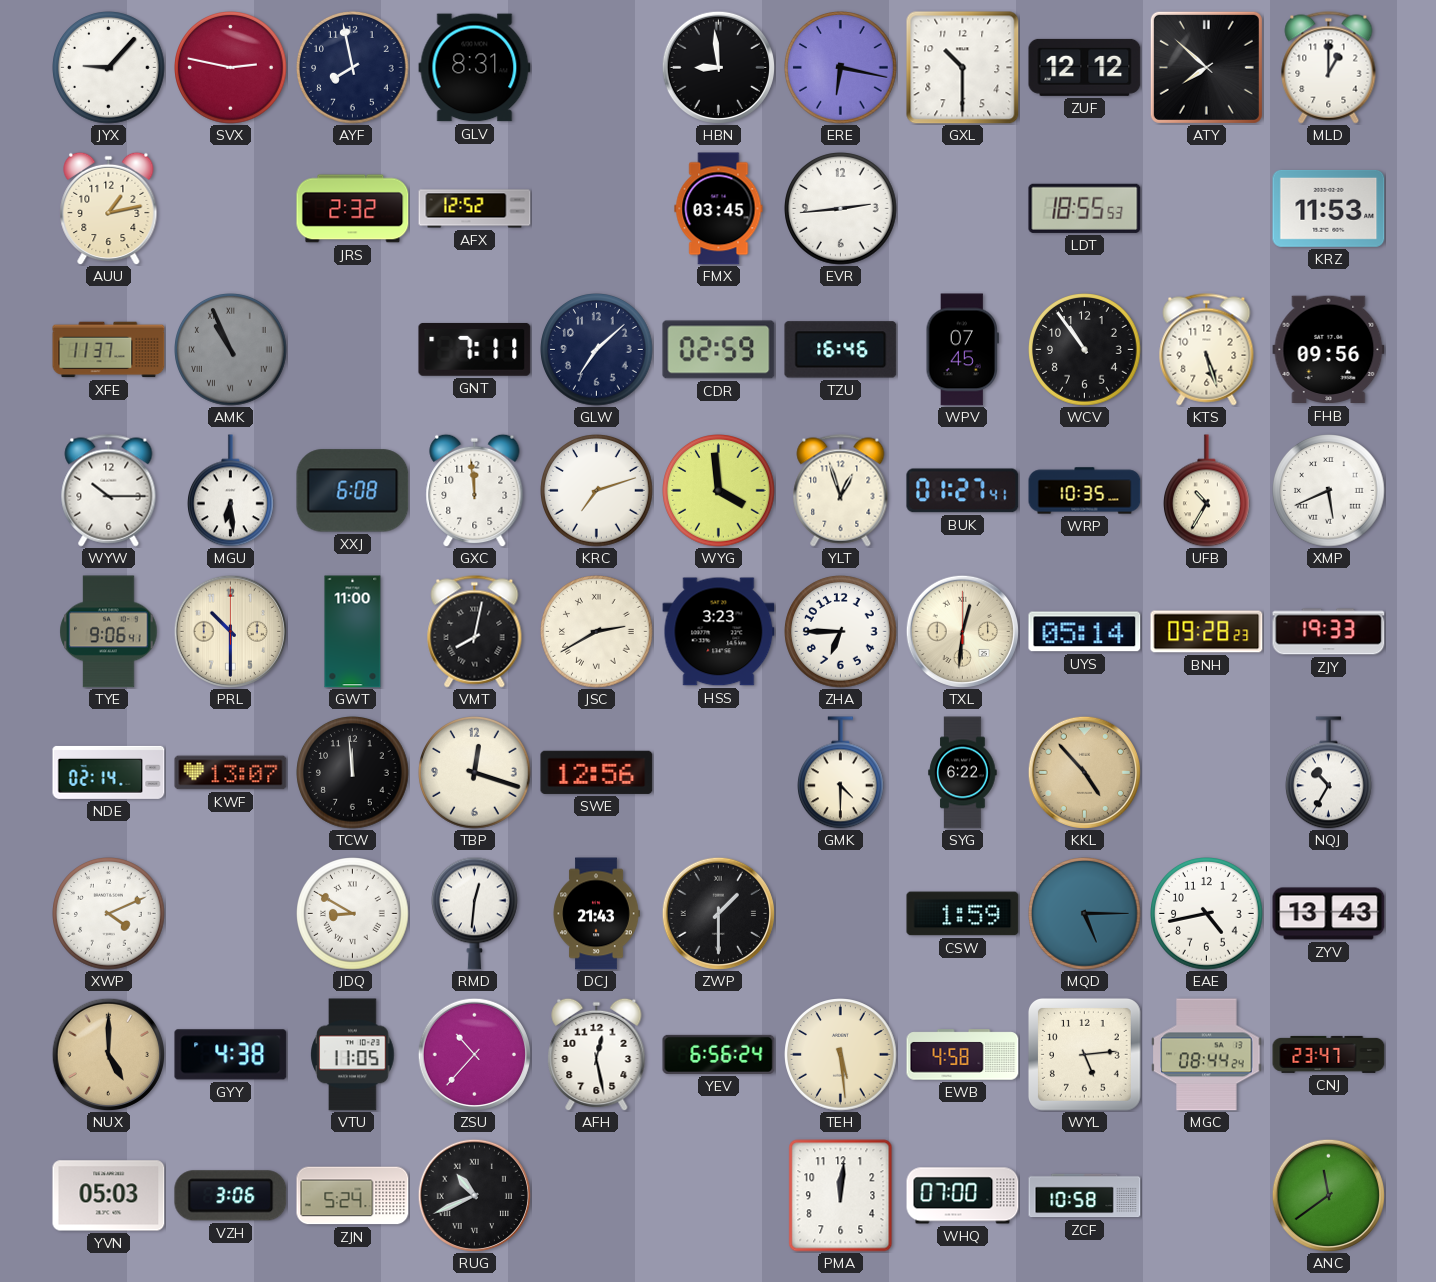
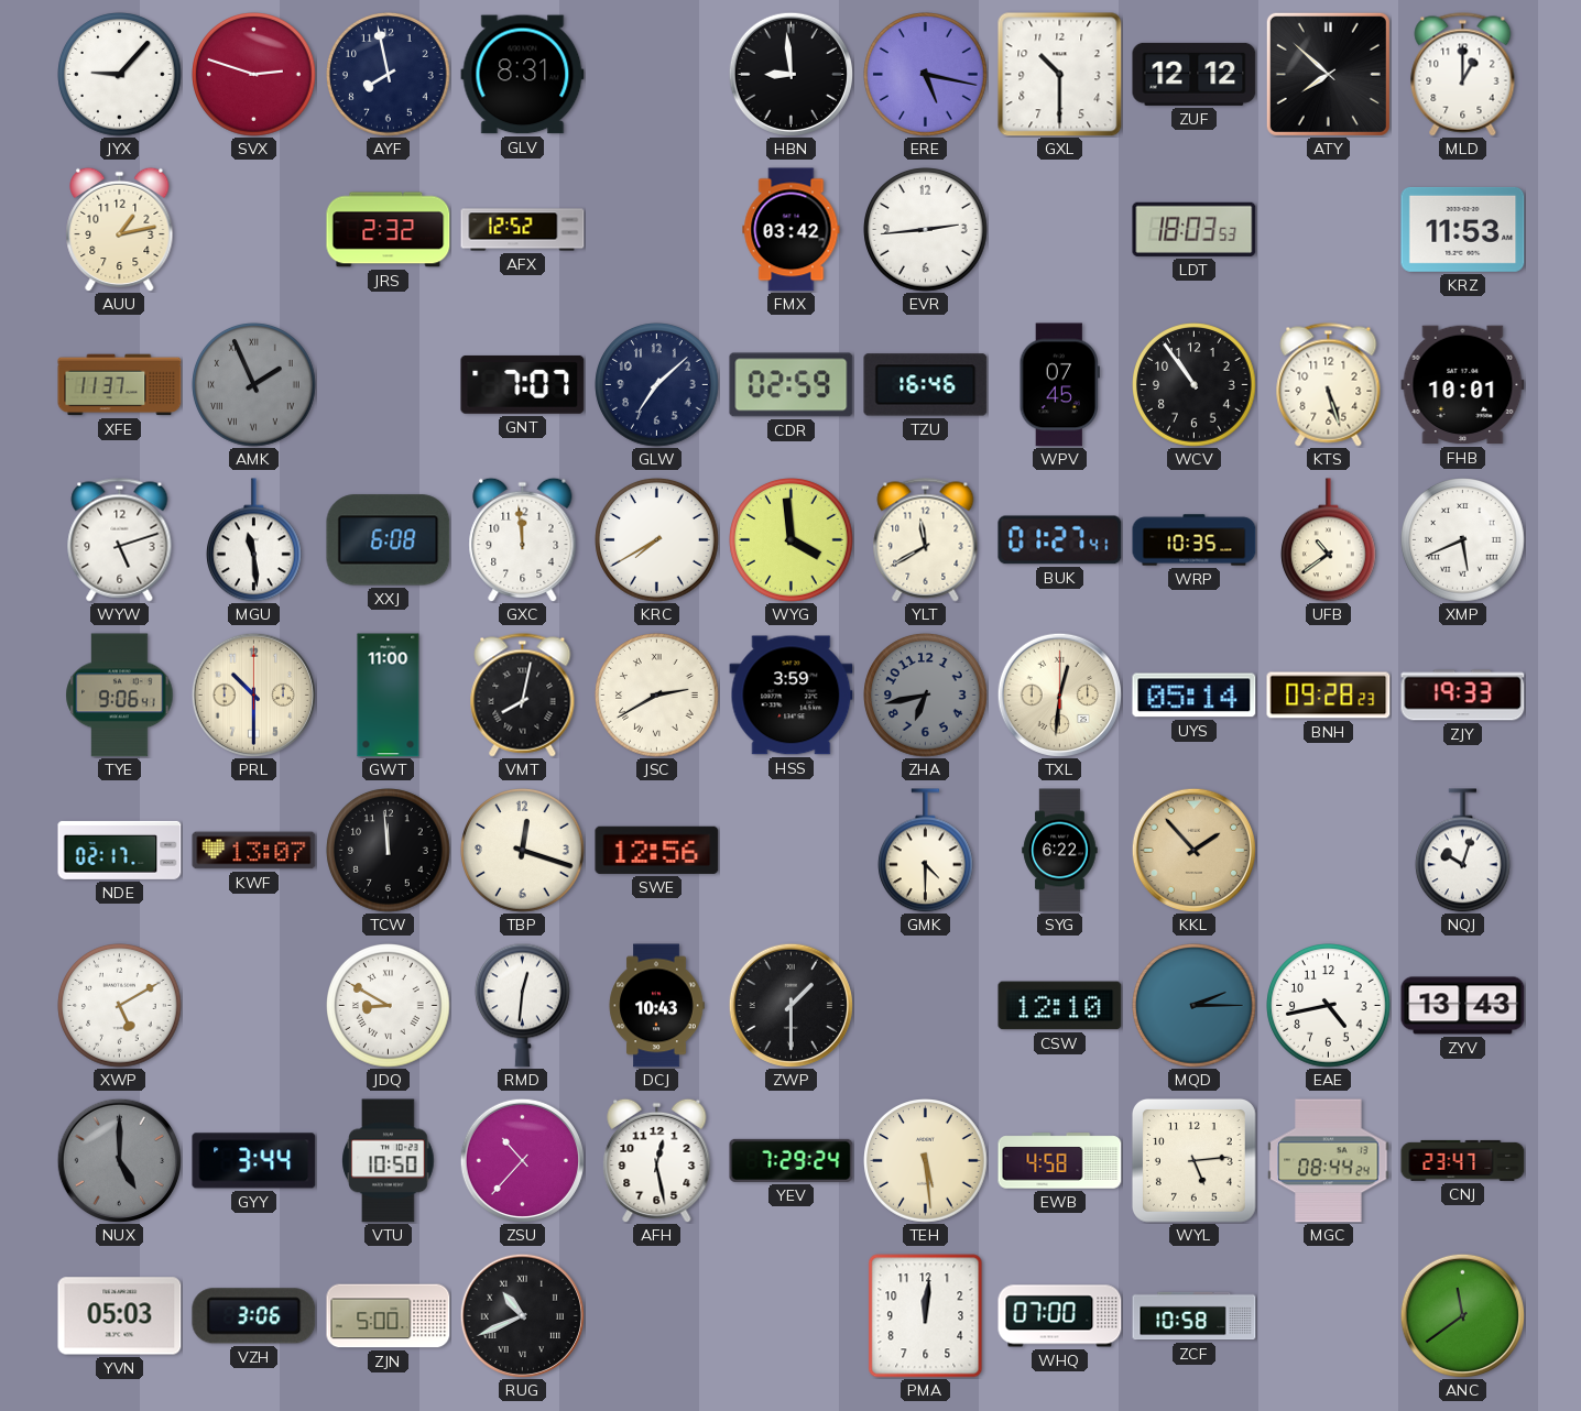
SVX: 2:47 -> 2:48
ERE: 6:17 -> 5:17
FMX: 03:45 -> 03:42
LDT: 18:55 -> 18:03
AMK: 10:56 -> 1:56
GNT: 7:11 -> 7:07
FHB: 09:56 -> 10:01
WYW: 10:15 -> 5:12
MGU: 6:29 -> 11:29
KRC: 7:12 -> 7:40
YLT: 12:57 -> 11:40
UFB: 10:35 -> 10:39
HSS: 3:23 -> 3:59
ZHA: 6:45 -> 6:43
ZHA dial: white -> grey
NDE: 02:14 -> 02:17
KKL: 4:53 -> 1:53
NQJ: 10:35 -> 10:03
XWP: 4:11 -> 5:10
DCJ: 21:43 -> 10:43
CSW: 1:59 -> 12:10
MQD: 5:15 -> 2:15
NUX dial: champagne -> grey
GYY: 4:38 -> 3:44
VTU: 11:05 -> 10:50
YEV: 6:56 -> 7:29
ZJN: 5:24 -> 5:00
